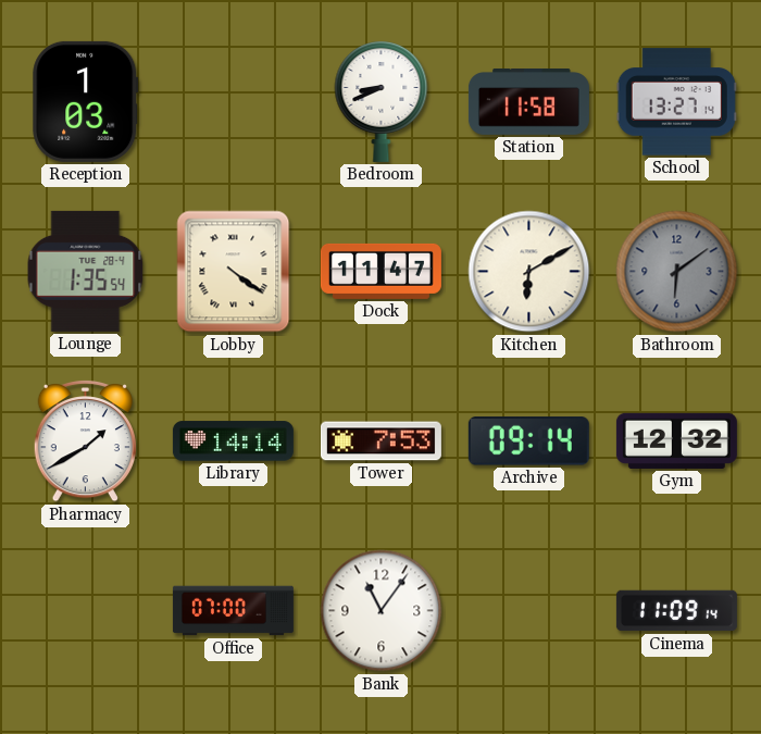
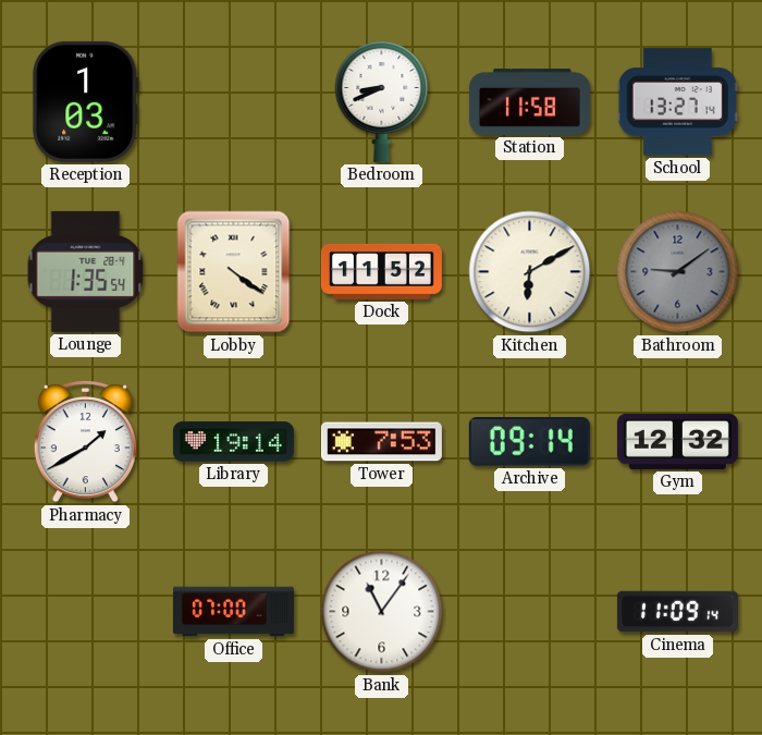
Dock: 11:47 -> 11:52
Bathroom: 6:09 -> 9:09
Library: 14:14 -> 19:14
